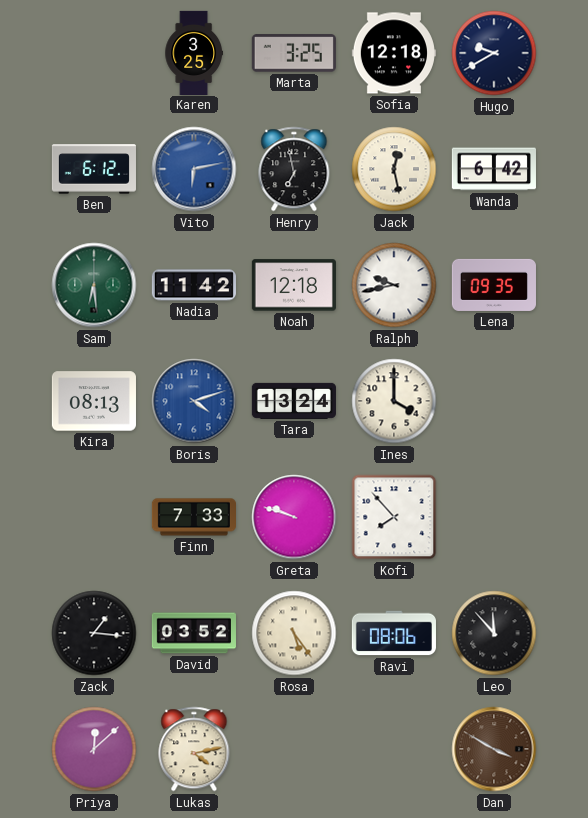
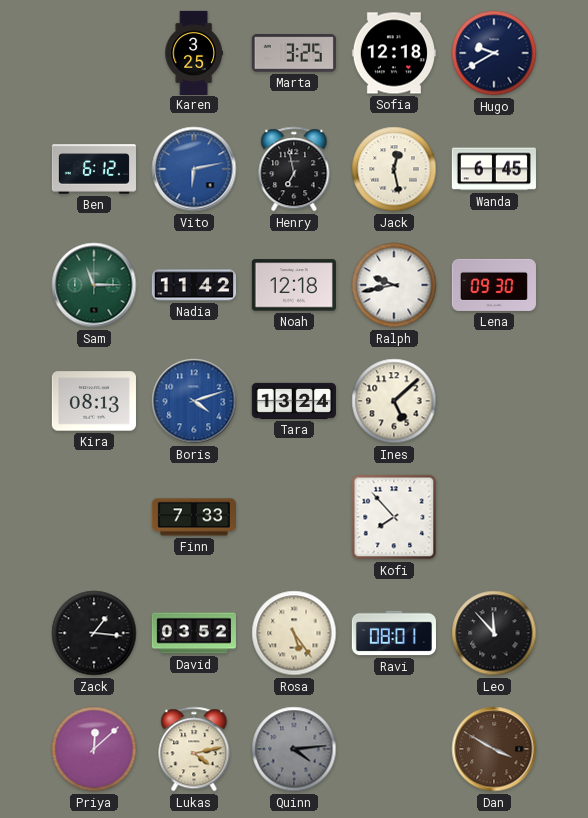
Wanda: 6:42 -> 6:45
Sam: 6:29 -> 11:15
Lena: 09:35 -> 09:30
Ines: 4:00 -> 5:08
Greta: 9:48 -> none
Ravi: 08:06 -> 08:01
Quinn: none -> 4:14
